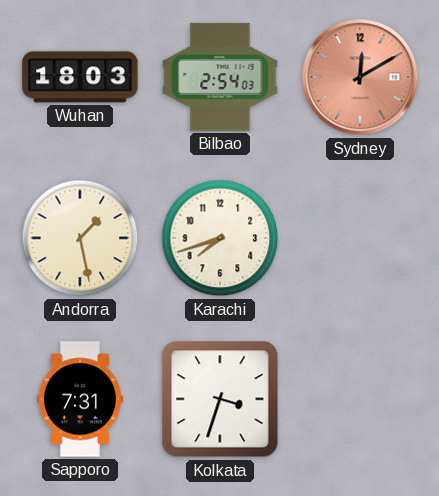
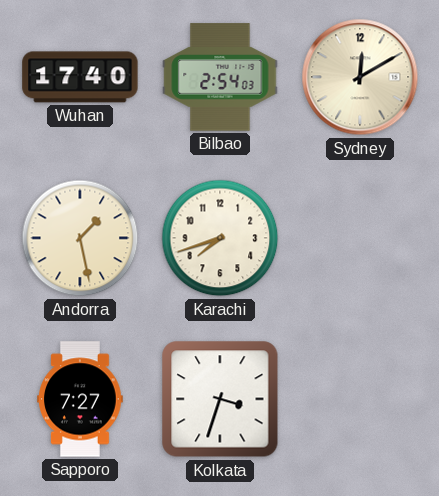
Wuhan: 18:03 -> 17:40
Sydney dial: salmon -> cream
Sapporo: 7:31 -> 7:27
